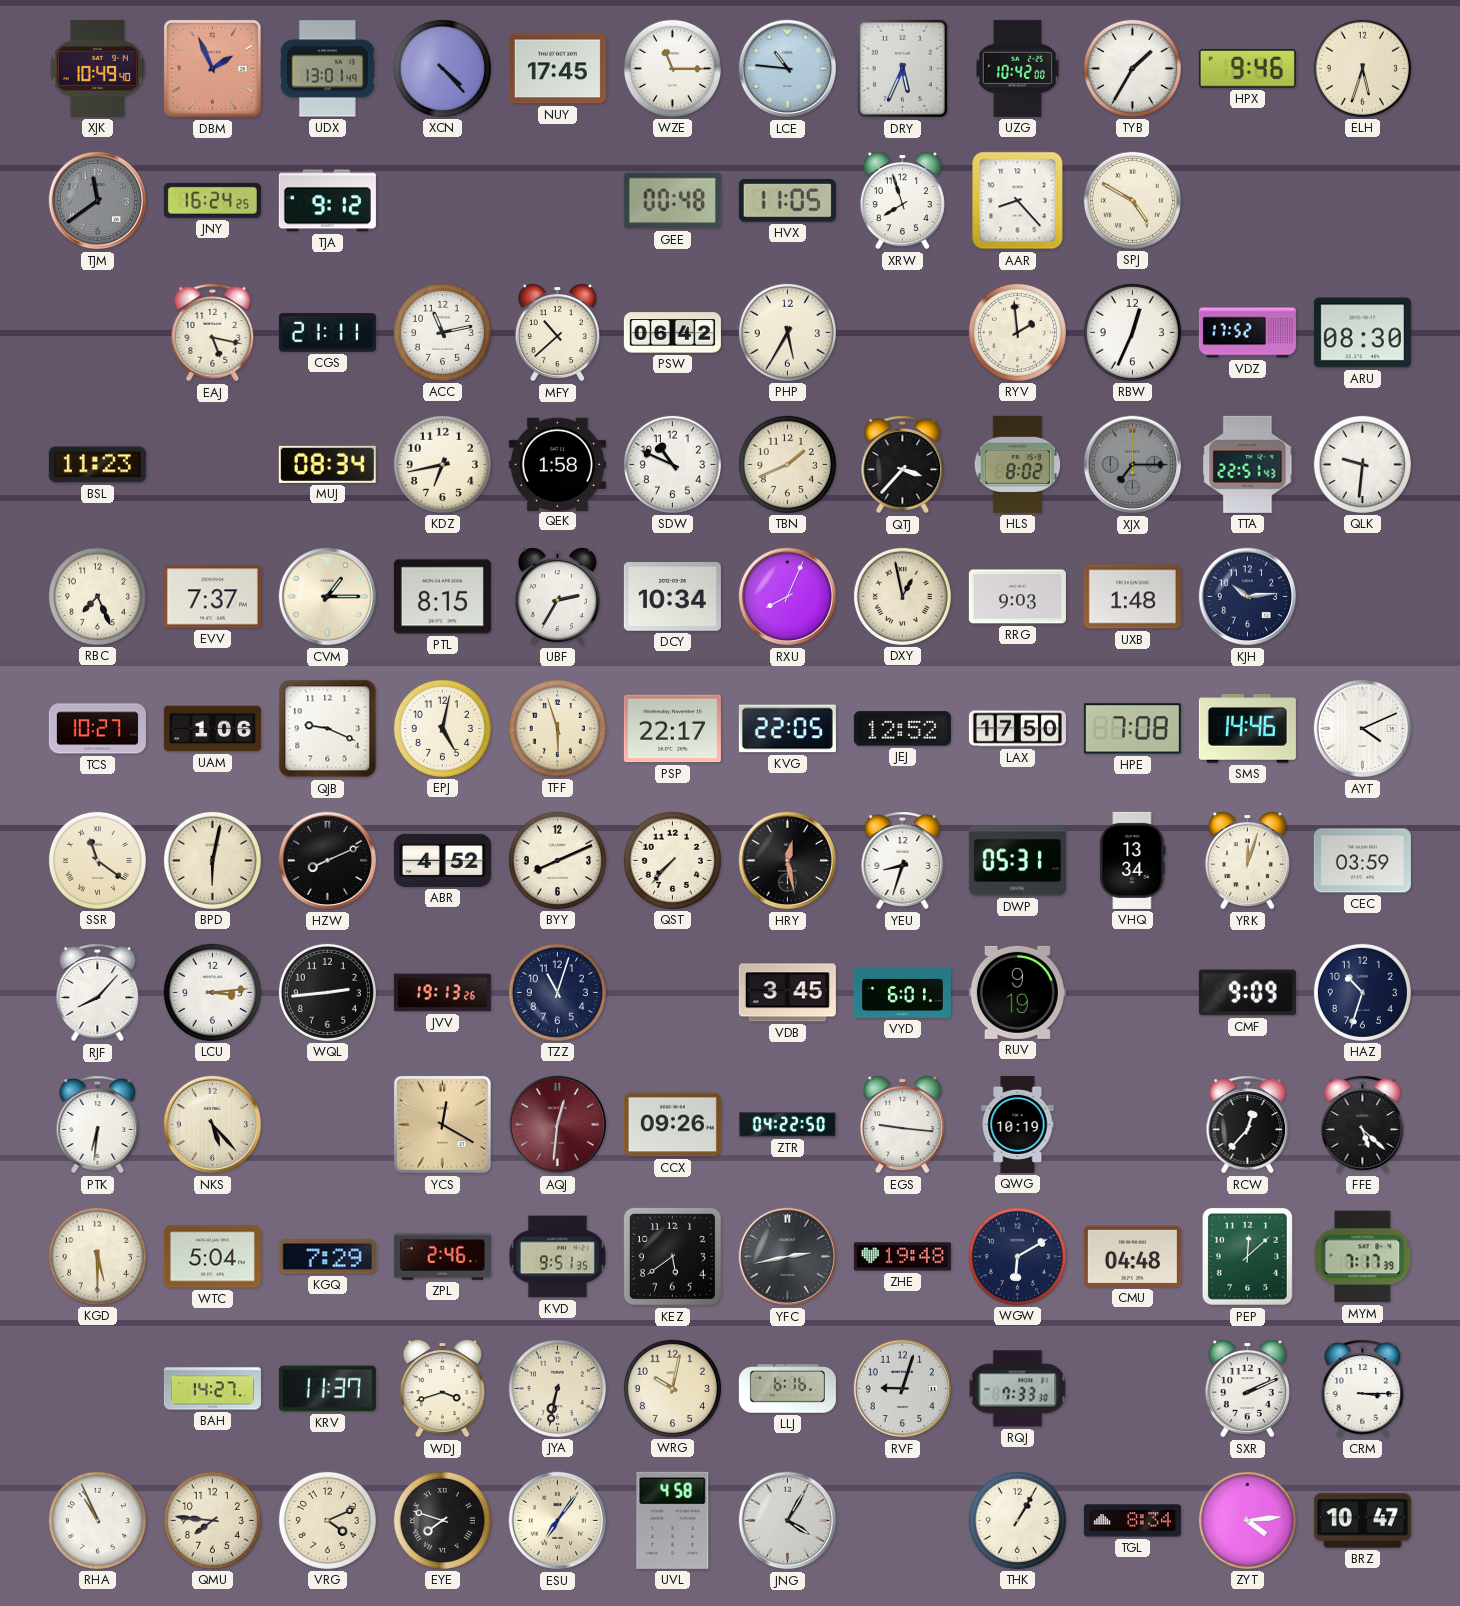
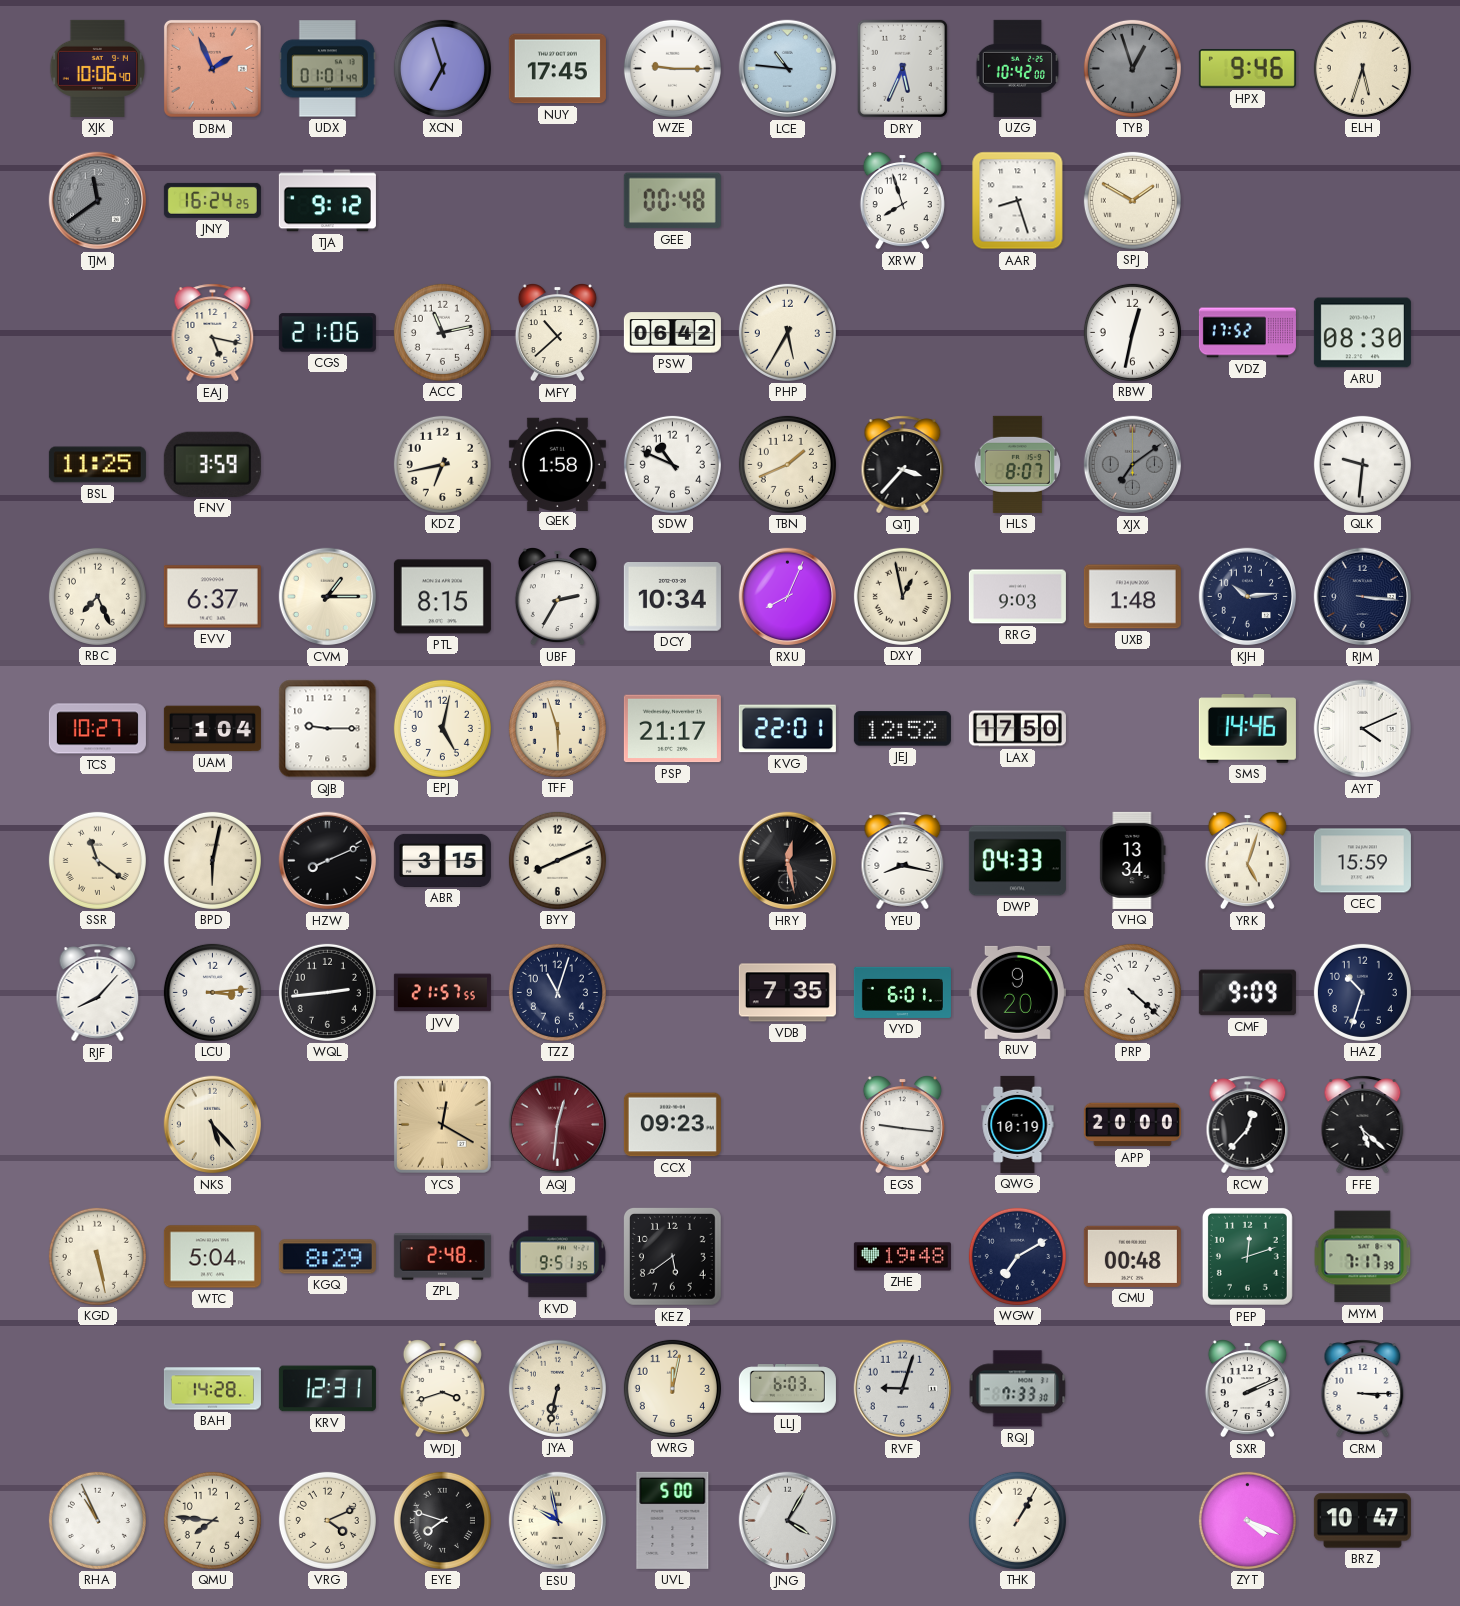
XJK: 10:49 -> 10:06
UDX: 13:01 -> 01:01
XCN: 4:23 -> 6:57
WZE: 11:15 -> 9:15
TYB: 1:35 -> 12:57
TYB dial: white -> grey
HVX: 11:05 -> none
AAR: 8:23 -> 8:27
SPJ: 4:50 -> 1:50
CGS: 21:11 -> 21:06
RYV: 1:59 -> none
RBW: 12:34 -> 12:32
BSL: 11:23 -> 11:25
FNV: none -> 3:59
MUJ: 08:34 -> none
HLS: 8:02 -> 8:07
XJX: 7:15 -> 7:09
TTA: 22:51 -> none
EVV: 7:37 -> 6:37
RJM: none -> 3:16
UAM: 1:06 -> 1:04
QJB: 9:19 -> 9:15
PSP: 22:17 -> 21:17
KVG: 22:05 -> 22:01
HPE: 7:08 -> none
ABR: 4:52 -> 3:15
QST: 7:37 -> none
YEU: 8:33 -> 8:17
DWP: 05:31 -> 04:33
YRK: 12:03 -> 5:03
CEC: 03:59 -> 15:59
JVV: 19:13 -> 21:57
VDB: 3:45 -> 7:35
RUV: 9:19 -> 9:20
PRP: none -> 4:22
PTK: 6:31 -> none
CCX: 09:26 -> 09:23
ZTR: 04:22 -> none
APP: none -> 20:00
KGD: 5:30 -> 5:28
KGQ: 7:29 -> 8:29
ZPL: 2:46 -> 2:48
YFC: 2:43 -> none
WGW: 6:10 -> 7:10
CMU: 04:48 -> 00:48
PEP: 12:08 -> 12:12
BAH: 14:27 -> 14:28
KRV: 11:37 -> 12:31
WRG: 10:02 -> 12:02
LLJ: 6:16 -> 6:03
ESU: 7:06 -> 9:58
UVL: 4:58 -> 5:00
TGL: 8:34 -> none
ZYT: 4:14 -> 4:19
